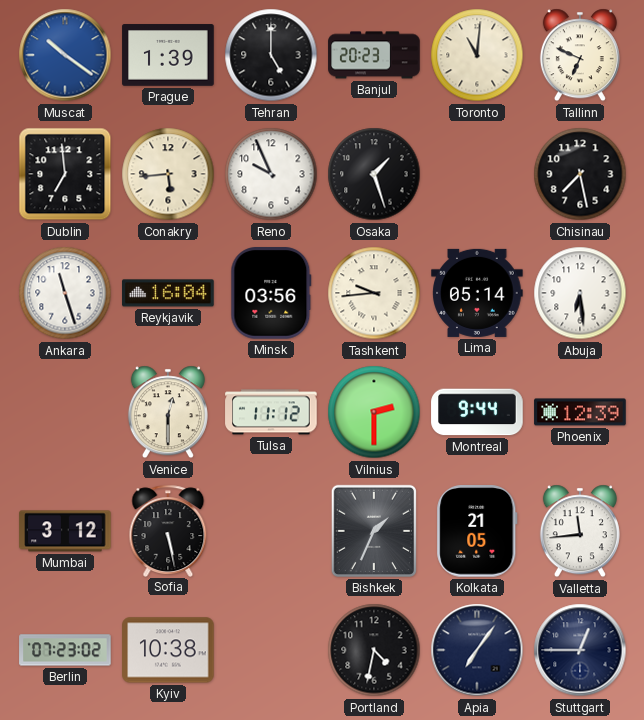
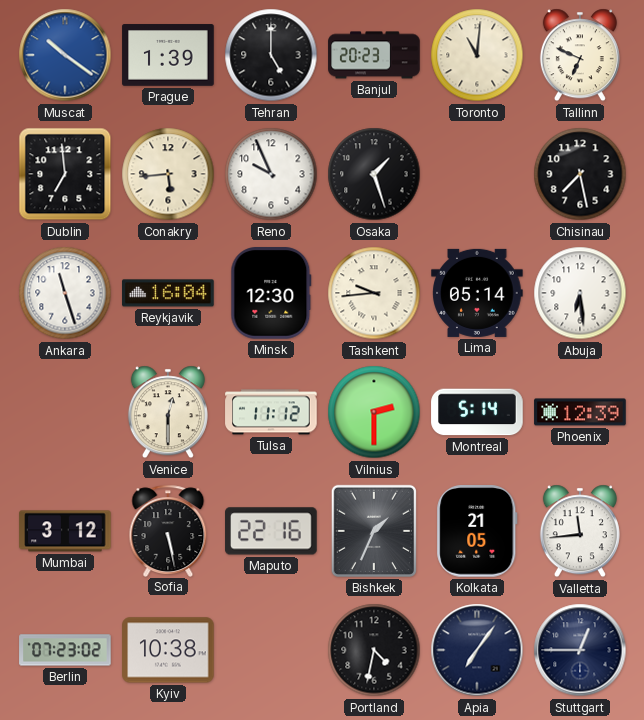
Minsk: 03:56 -> 12:30
Montreal: 9:44 -> 5:14
Maputo: none -> 22:16
